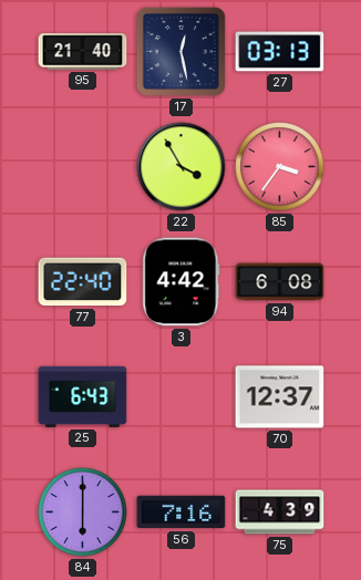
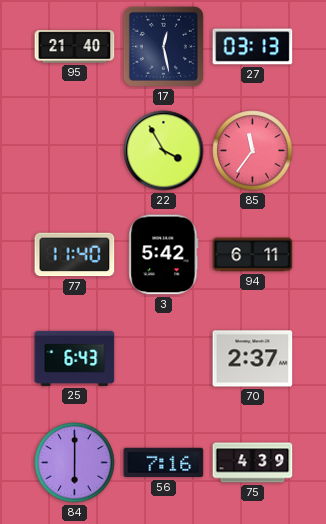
85: 3:36 -> 11:36
77: 22:40 -> 11:40
3: 4:42 -> 5:42
94: 6:08 -> 6:11
70: 12:37 -> 2:37
